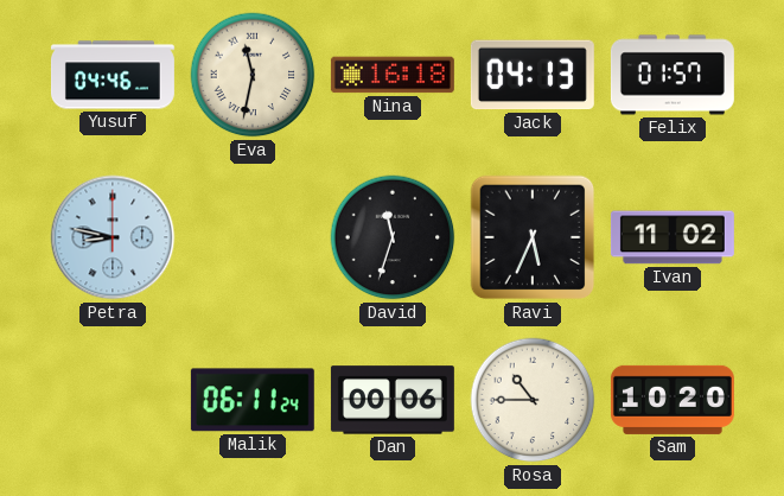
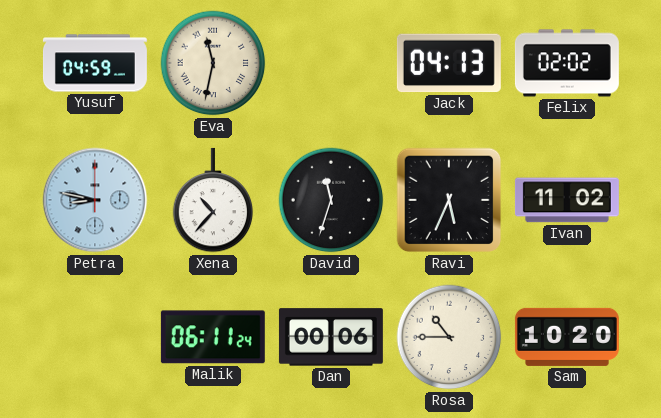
Yusuf: 04:46 -> 04:59
Nina: 16:18 -> none
Felix: 01:57 -> 02:02
Xena: none -> 10:37
